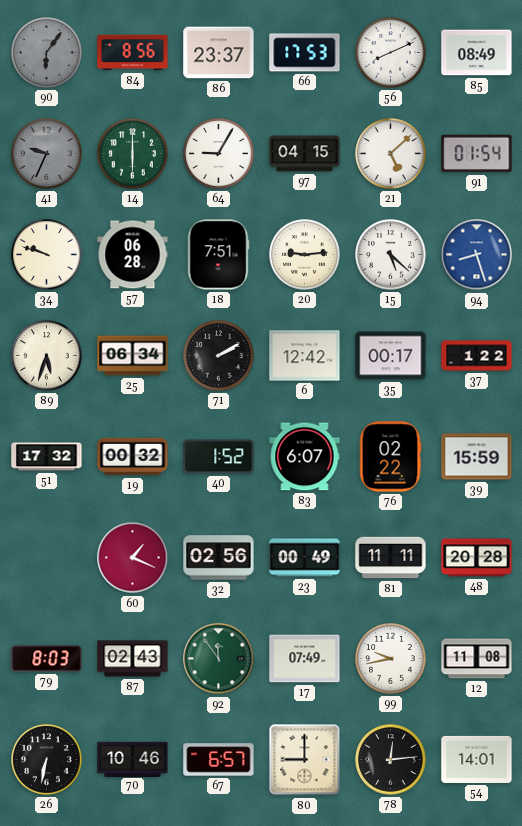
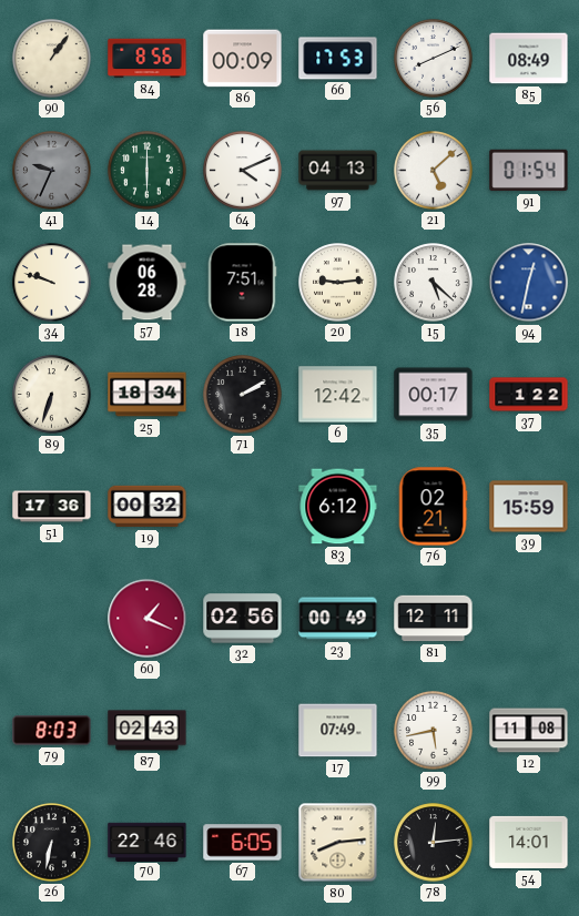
90: 6:06 -> 1:06
90 dial: grey -> cream
86: 23:37 -> 00:09
64: 9:05 -> 4:11
97: 04:15 -> 04:13
94: 8:27 -> 12:32
89: 5:33 -> 6:33
25: 06:34 -> 18:34
51: 17:32 -> 17:36
40: 1:52 -> none
83: 6:07 -> 6:12
76: 02:22 -> 02:21
81: 11:11 -> 12:11
48: 20:28 -> none
92: 11:54 -> none
99: 9:43 -> 5:43
70: 10:46 -> 22:46
67: 6:57 -> 6:05
80: 9:00 -> 8:14
